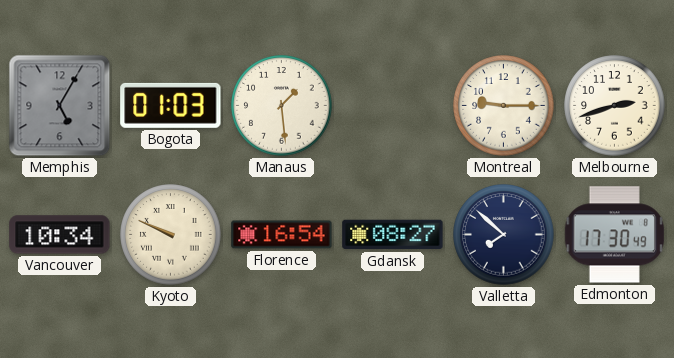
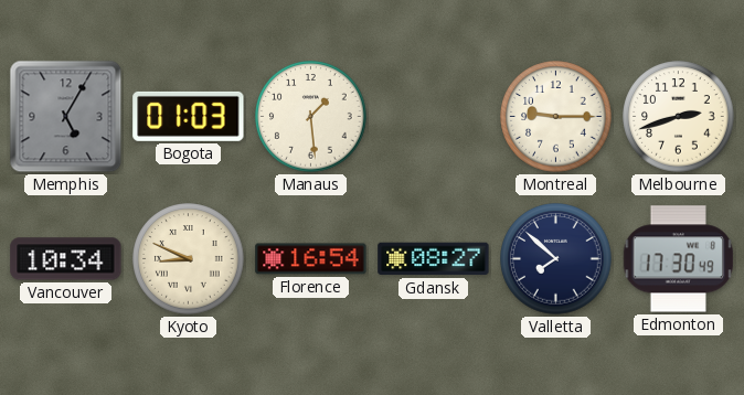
Kyoto: 9:49 -> 8:49
